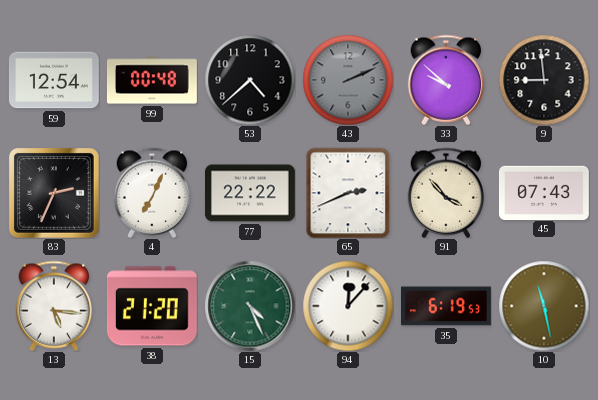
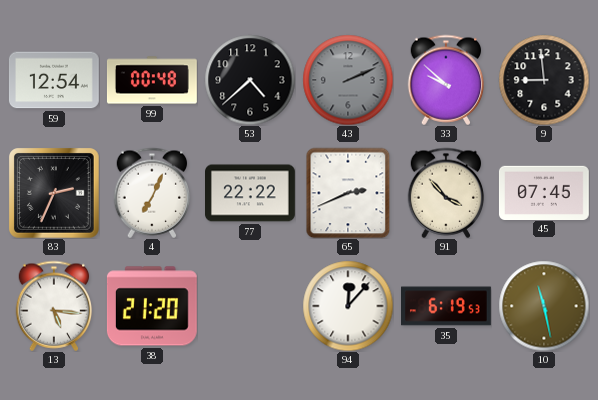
45: 07:43 -> 07:45
15: 4:26 -> none
